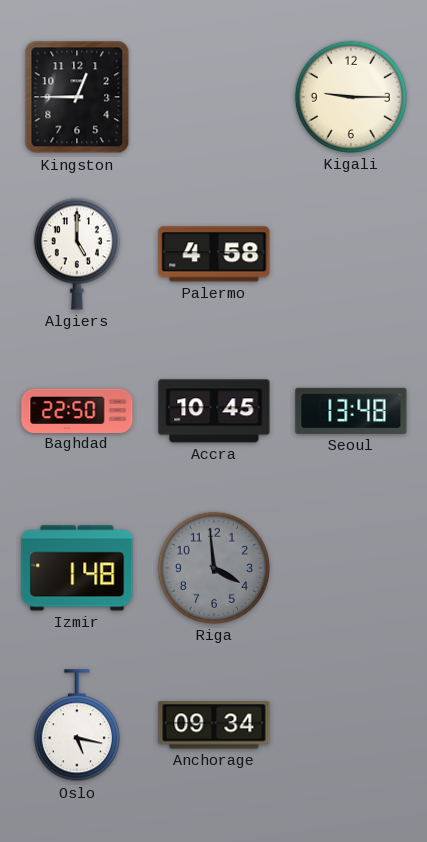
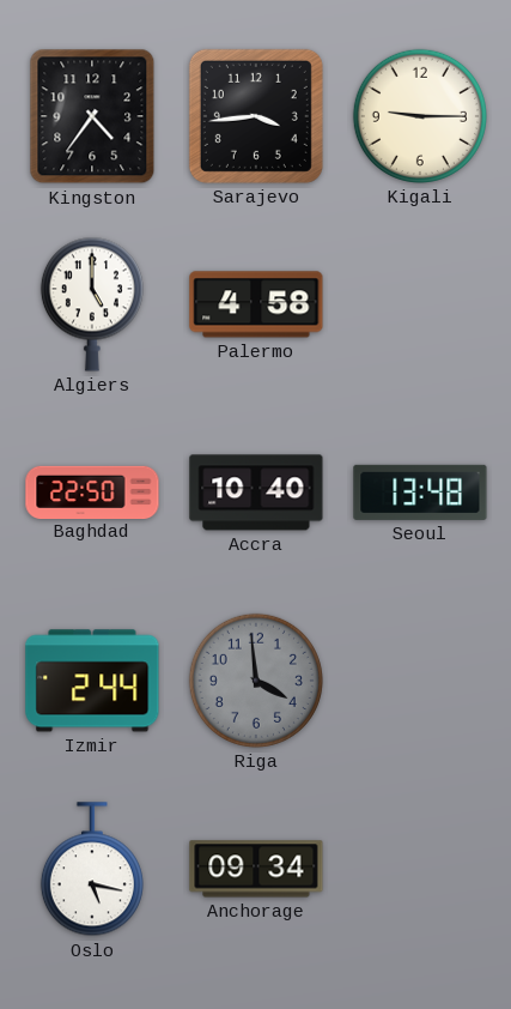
Kingston: 12:45 -> 4:36
Sarajevo: none -> 3:44
Accra: 10:45 -> 10:40
Izmir: 1:48 -> 2:44
